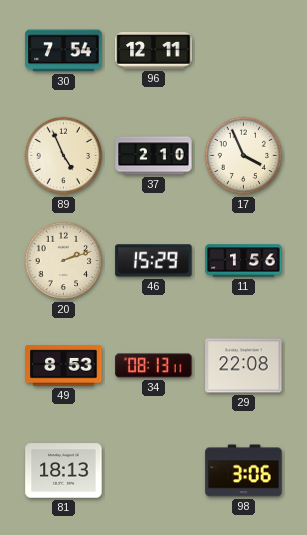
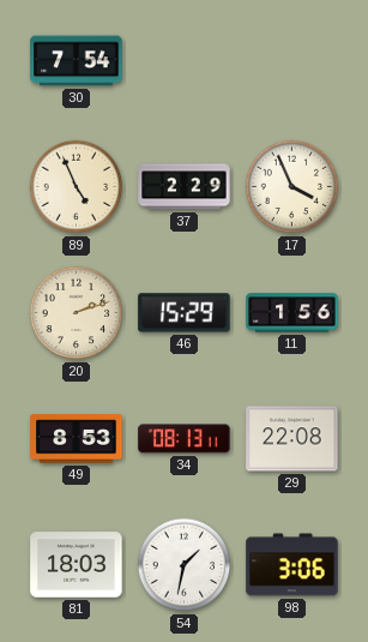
96: 12:11 -> none
37: 2:10 -> 2:29
81: 18:13 -> 18:03
54: none -> 1:32
